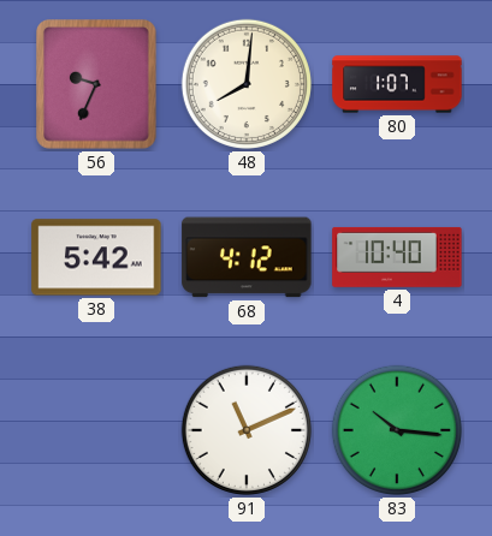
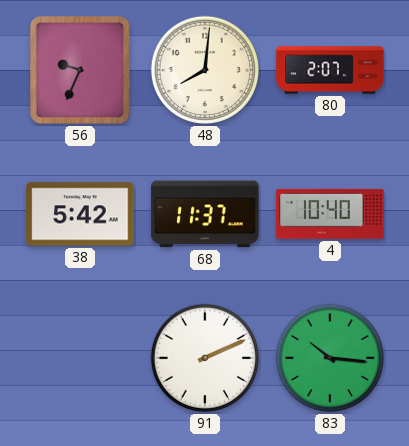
80: 1:07 -> 2:07
68: 4:12 -> 11:37
91: 11:11 -> 2:11
